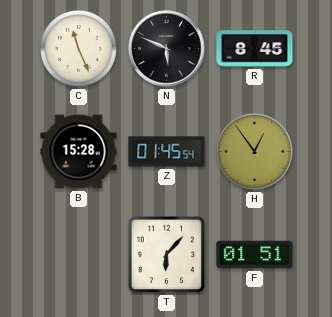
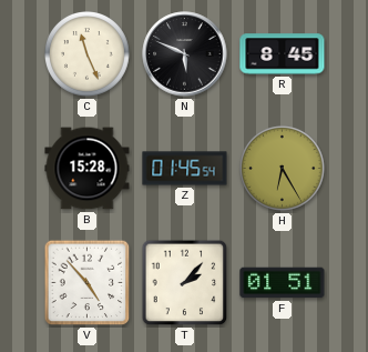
H: 12:54 -> 6:25
V: none -> 4:53
T: 6:07 -> 2:07
